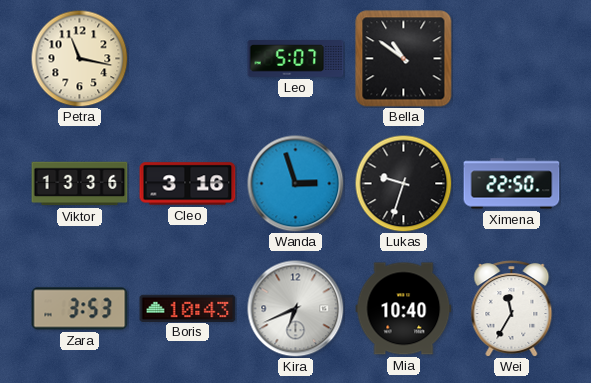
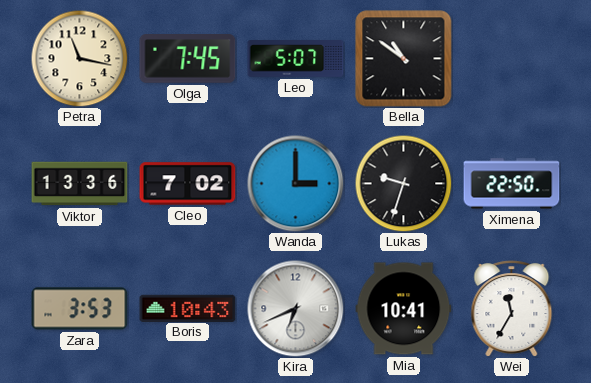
Olga: none -> 7:45
Cleo: 3:16 -> 7:02
Wanda: 2:57 -> 3:00
Mia: 10:40 -> 10:41
